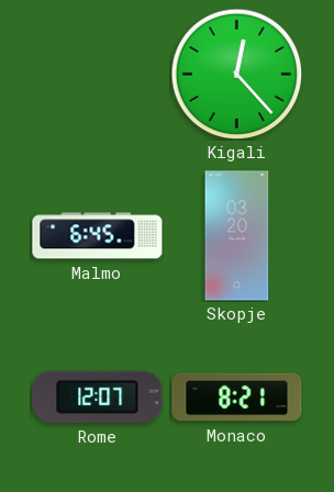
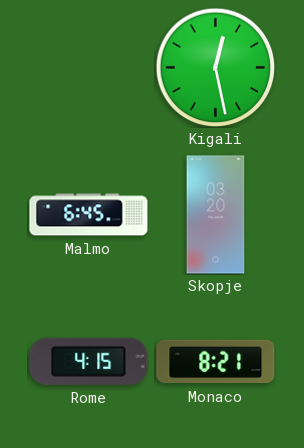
Kigali: 12:23 -> 12:28
Rome: 12:07 -> 4:15
